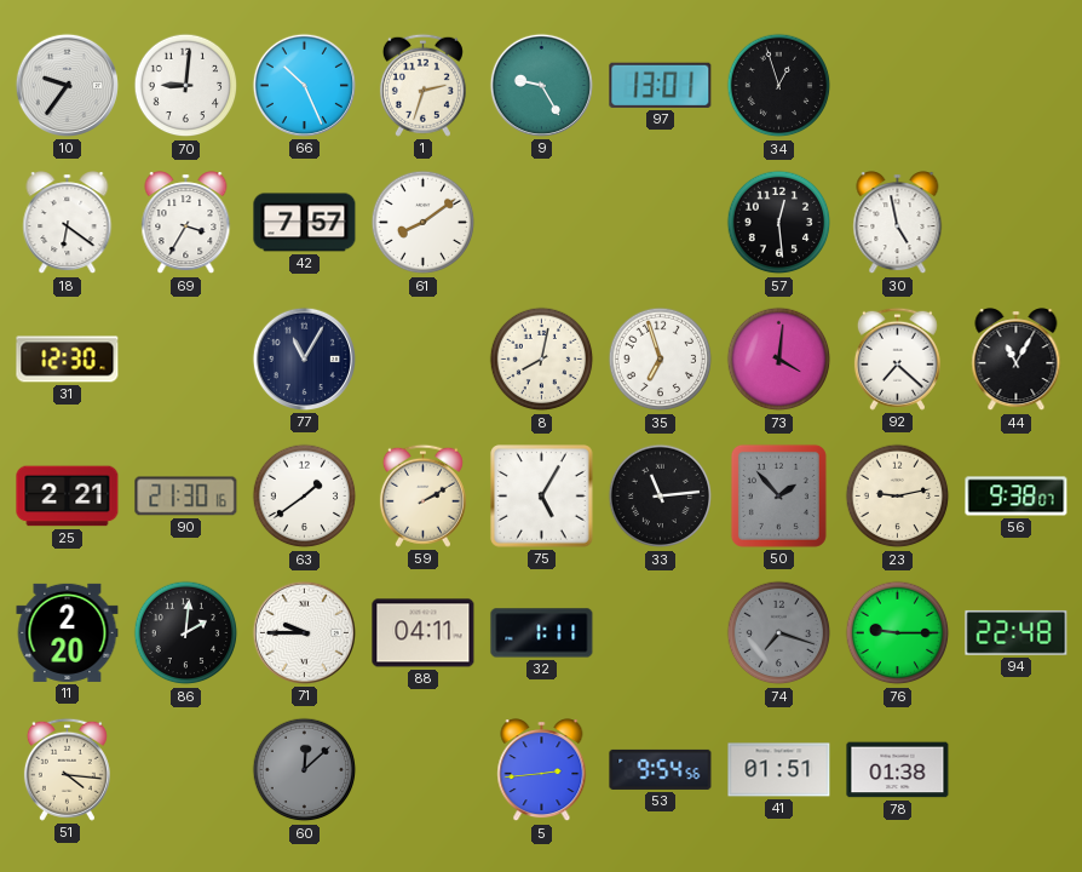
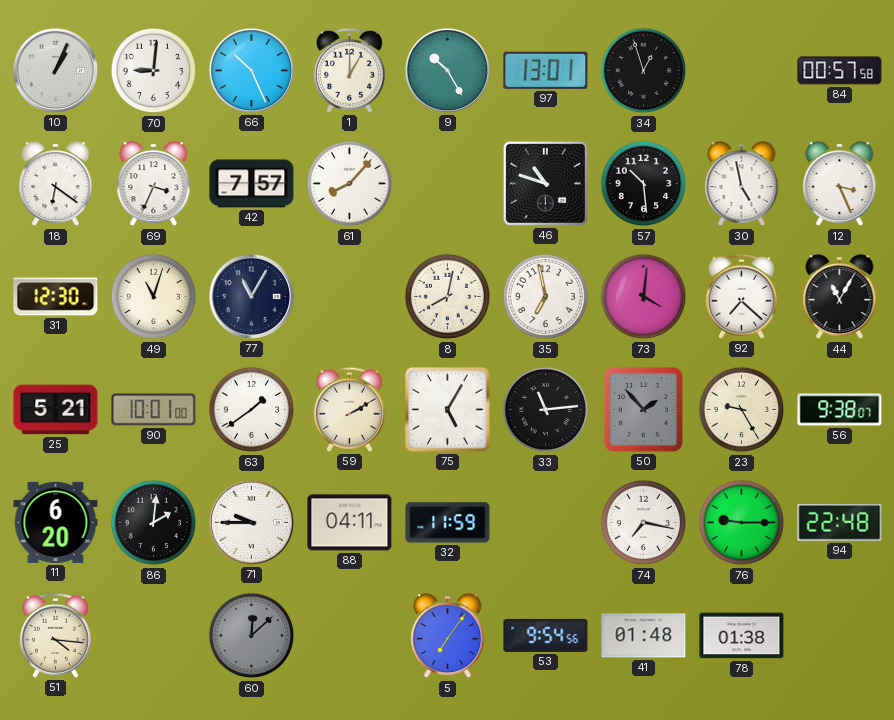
10: 9:36 -> 1:04
1: 2:33 -> 1:00
9: 9:25 -> 10:25
84: none -> 00:57
69: 3:35 -> 3:34
61: 8:09 -> 8:07
46: none -> 10:48
57: 12:29 -> 10:29
12: none -> 3:26
49: none -> 11:03
35: 6:57 -> 6:58
25: 2:21 -> 5:21
90: 21:30 -> 10:01
23: 9:13 -> 9:25
11: 2:20 -> 6:20
32: 1:11 -> 11:59
74: 7:18 -> 7:17
74 dial: grey -> white
5: 2:44 -> 7:06
41: 01:51 -> 01:48
